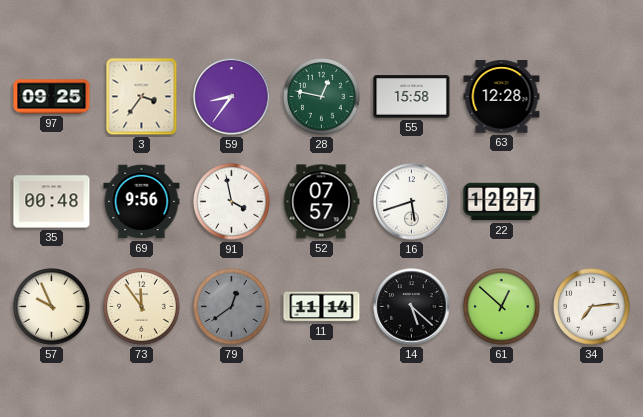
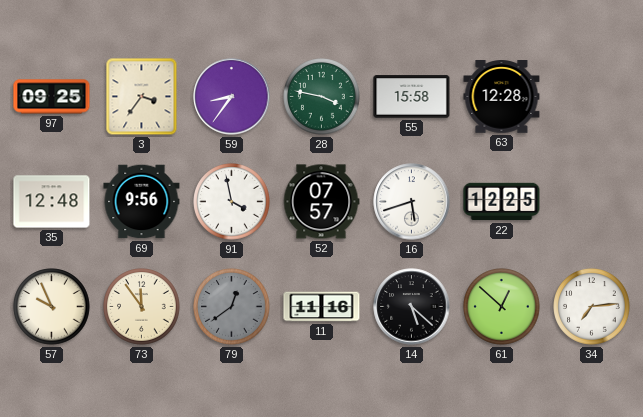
28: 12:47 -> 3:47
35: 00:48 -> 12:48
22: 12:27 -> 12:25
11: 11:14 -> 11:16
